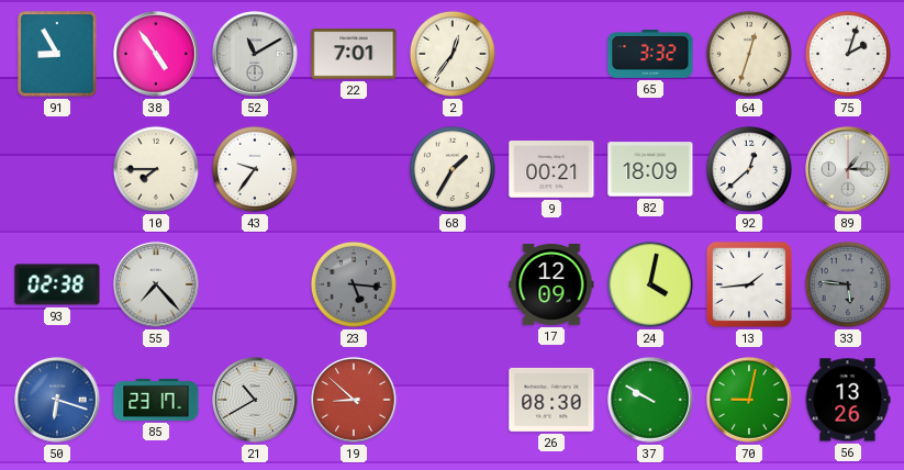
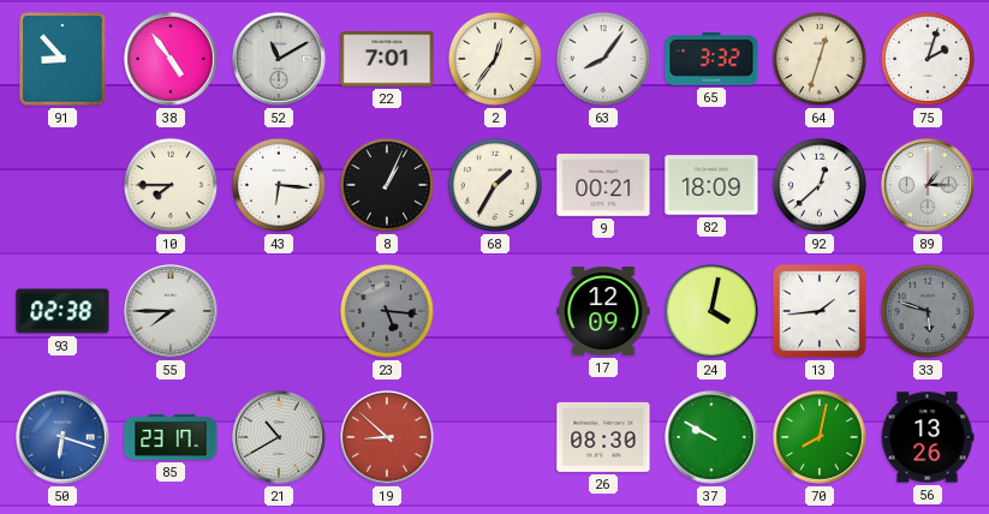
91: 8:55 -> 8:53
63: none -> 8:06
43: 9:36 -> 6:16
8: none -> 1:04
55: 7:23 -> 7:45
33: 5:46 -> 5:48
70: 9:02 -> 8:02
